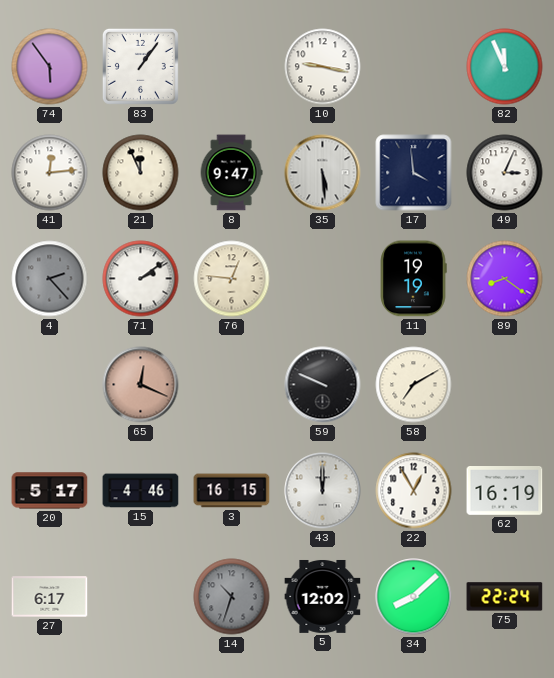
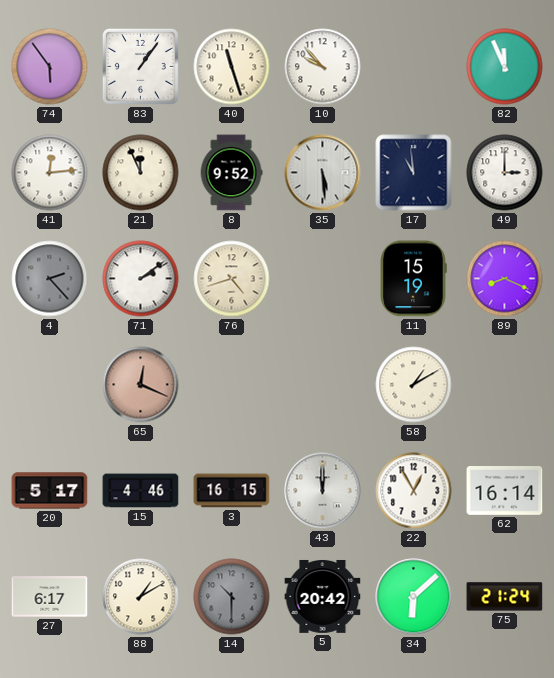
40: none -> 11:27
10: 9:17 -> 9:53
8: 9:47 -> 9:52
17: 3:59 -> 10:59
49: 3:04 -> 3:00
76: 12:46 -> 4:42
11: 19:19 -> 15:19
89: 8:21 -> 8:19
59: 9:49 -> none
58: 7:10 -> 1:10
62: 16:19 -> 16:14
88: none -> 1:10
14: 10:33 -> 10:30
5: 12:02 -> 20:42
34: 8:08 -> 6:08
75: 22:24 -> 21:24
